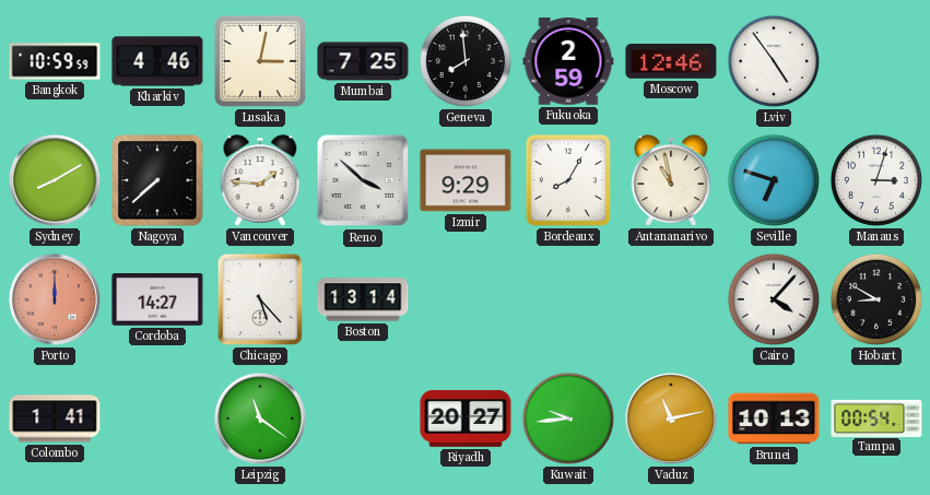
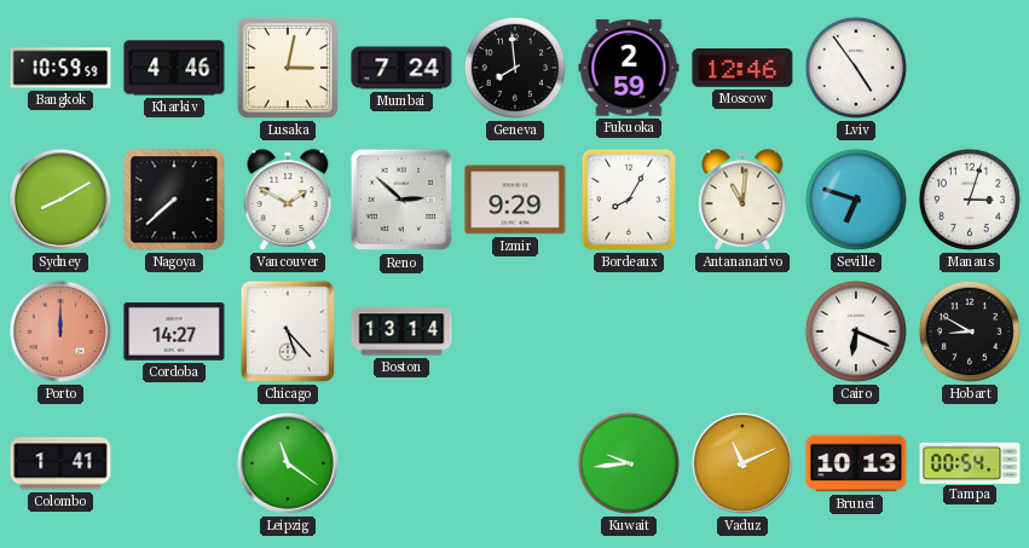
Mumbai: 7:25 -> 7:24
Vancouver: 1:46 -> 1:50
Reno: 3:52 -> 2:52
Antananarivo: 10:58 -> 11:01
Cairo: 4:07 -> 6:19
Riyadh: 20:27 -> none
Vaduz: 11:13 -> 11:11
